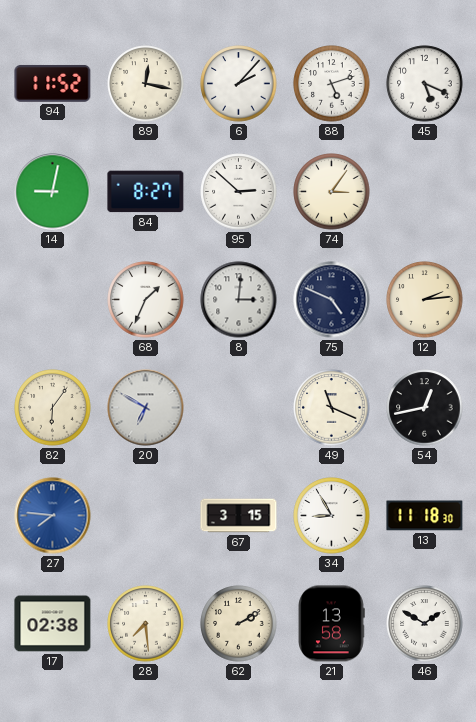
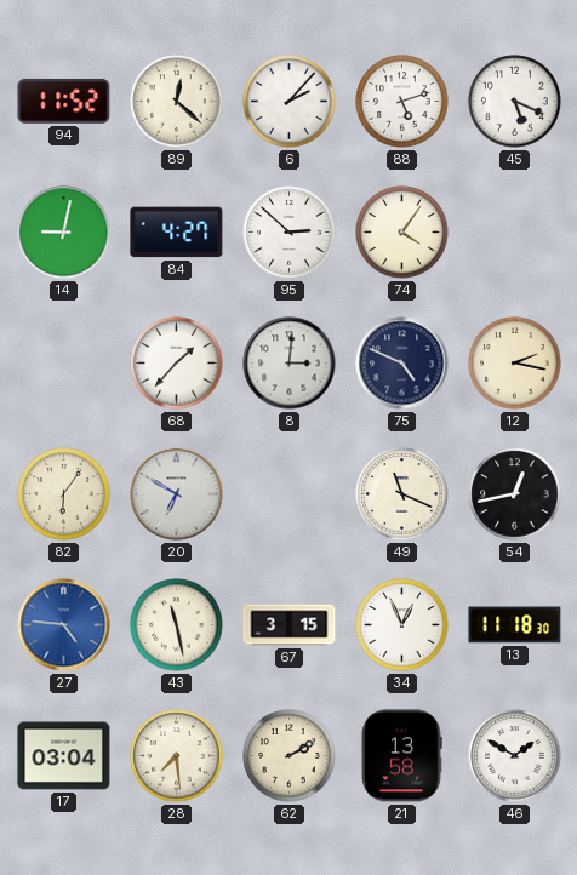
89: 12:17 -> 12:22
84: 8:27 -> 4:27
74: 3:06 -> 4:06
68: 1:34 -> 1:37
12: 2:14 -> 2:17
27: 7:46 -> 4:46
43: none -> 11:28
34: 8:55 -> 12:56
17: 02:38 -> 03:04
